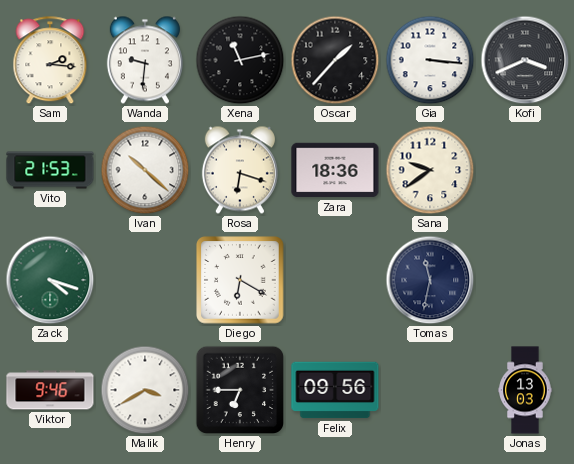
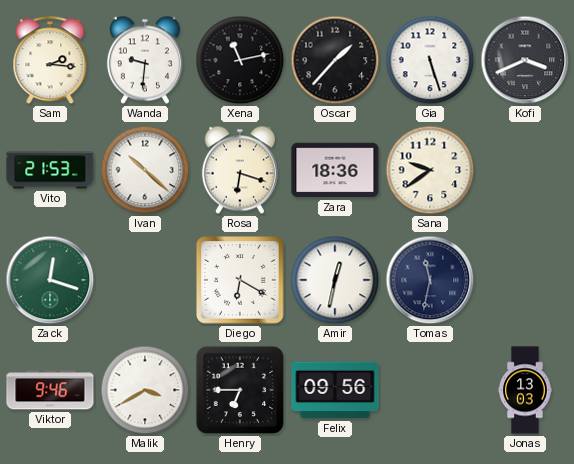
Gia: 3:16 -> 5:27
Zack: 4:18 -> 12:18
Amir: none -> 12:32
